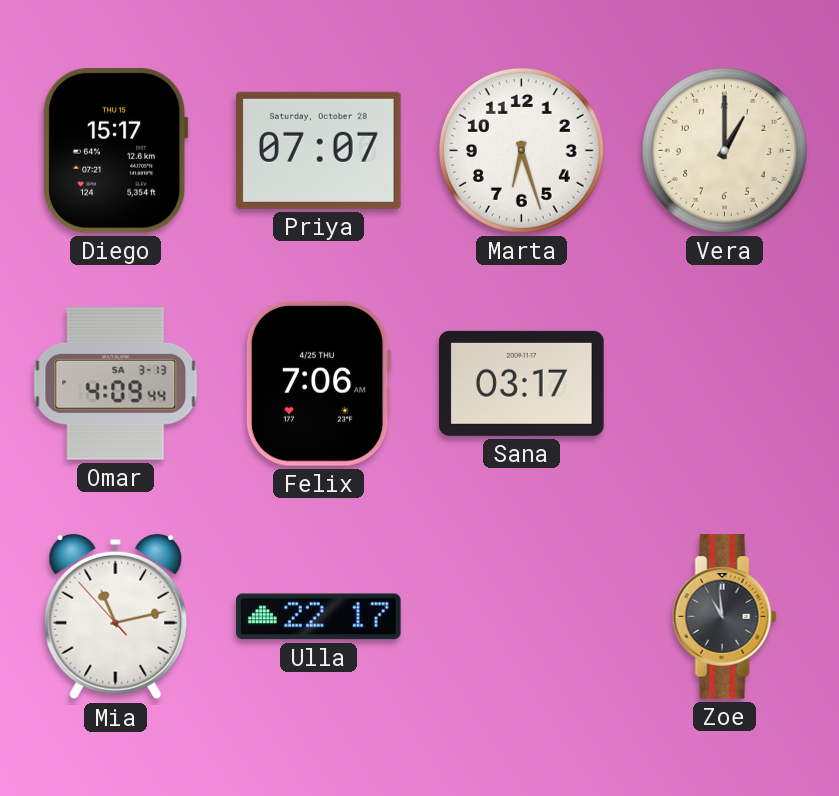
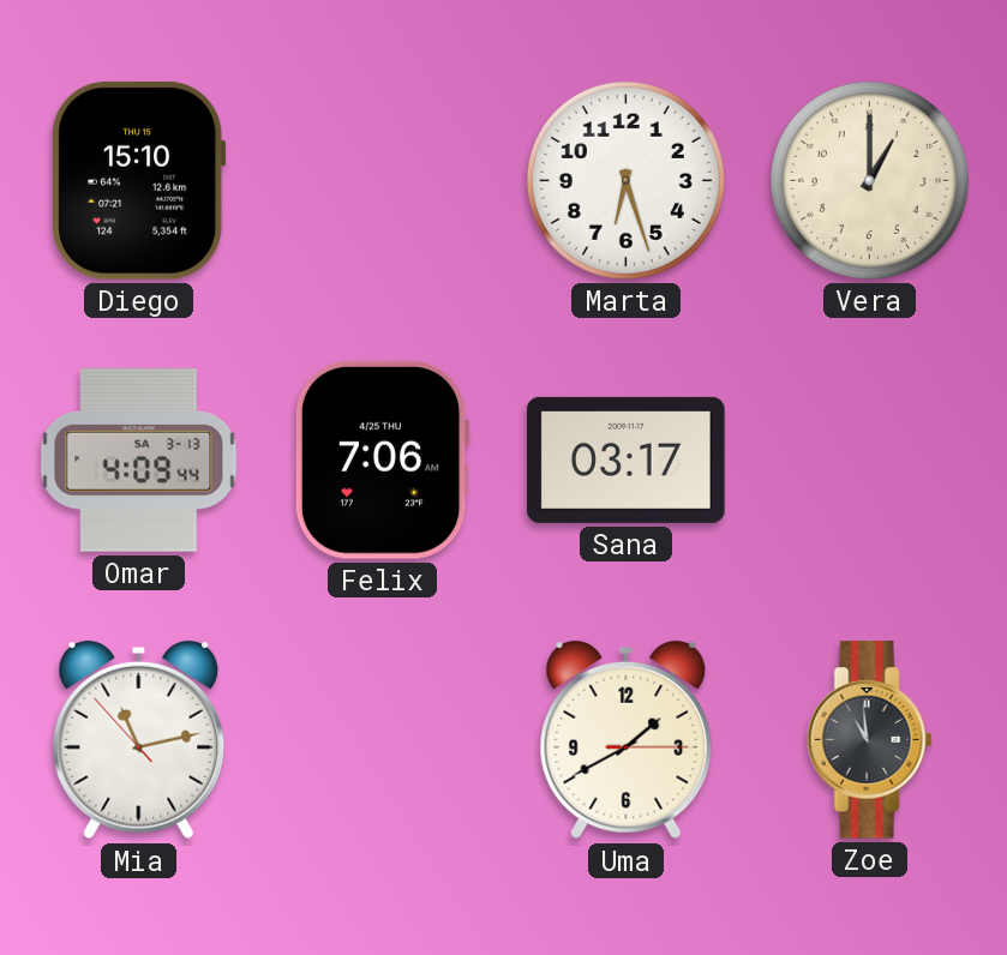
Diego: 15:17 -> 15:10
Priya: 07:07 -> none
Ulla: 22:17 -> none
Uma: none -> 1:40
